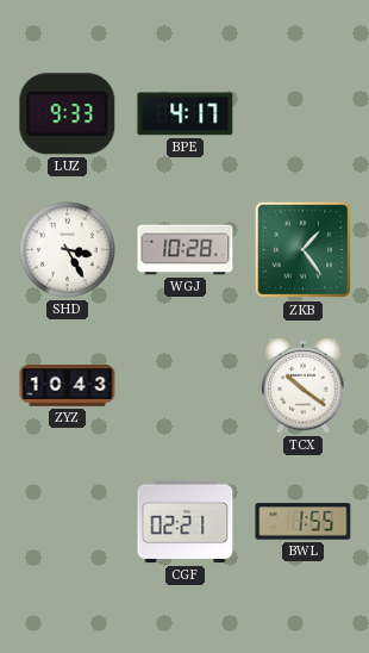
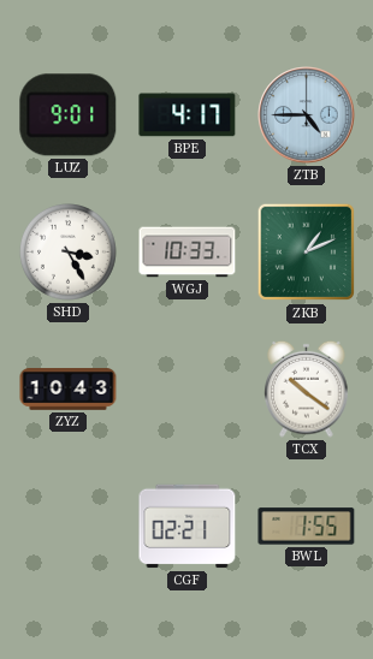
LUZ: 9:33 -> 9:01
ZTB: none -> 4:45
WGJ: 10:28 -> 10:33
ZKB: 1:24 -> 1:11
